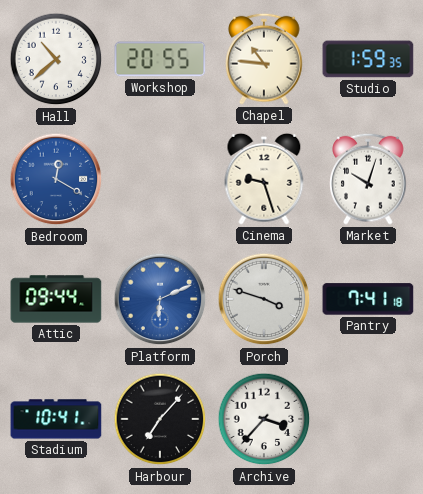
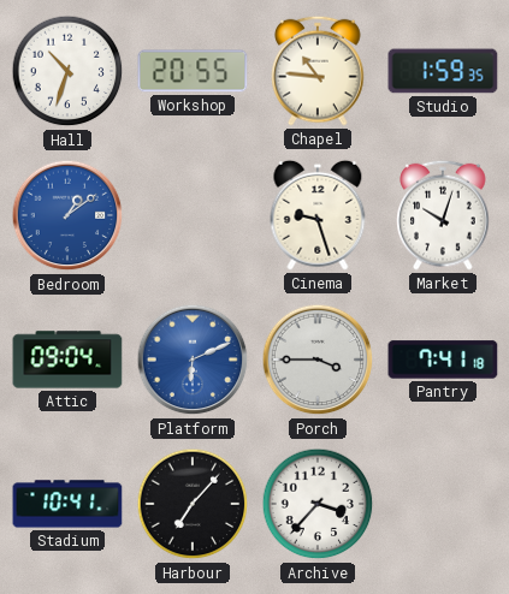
Hall: 10:38 -> 10:33
Bedroom: 12:20 -> 1:09
Attic: 09:44 -> 09:04
Porch: 3:48 -> 3:45
